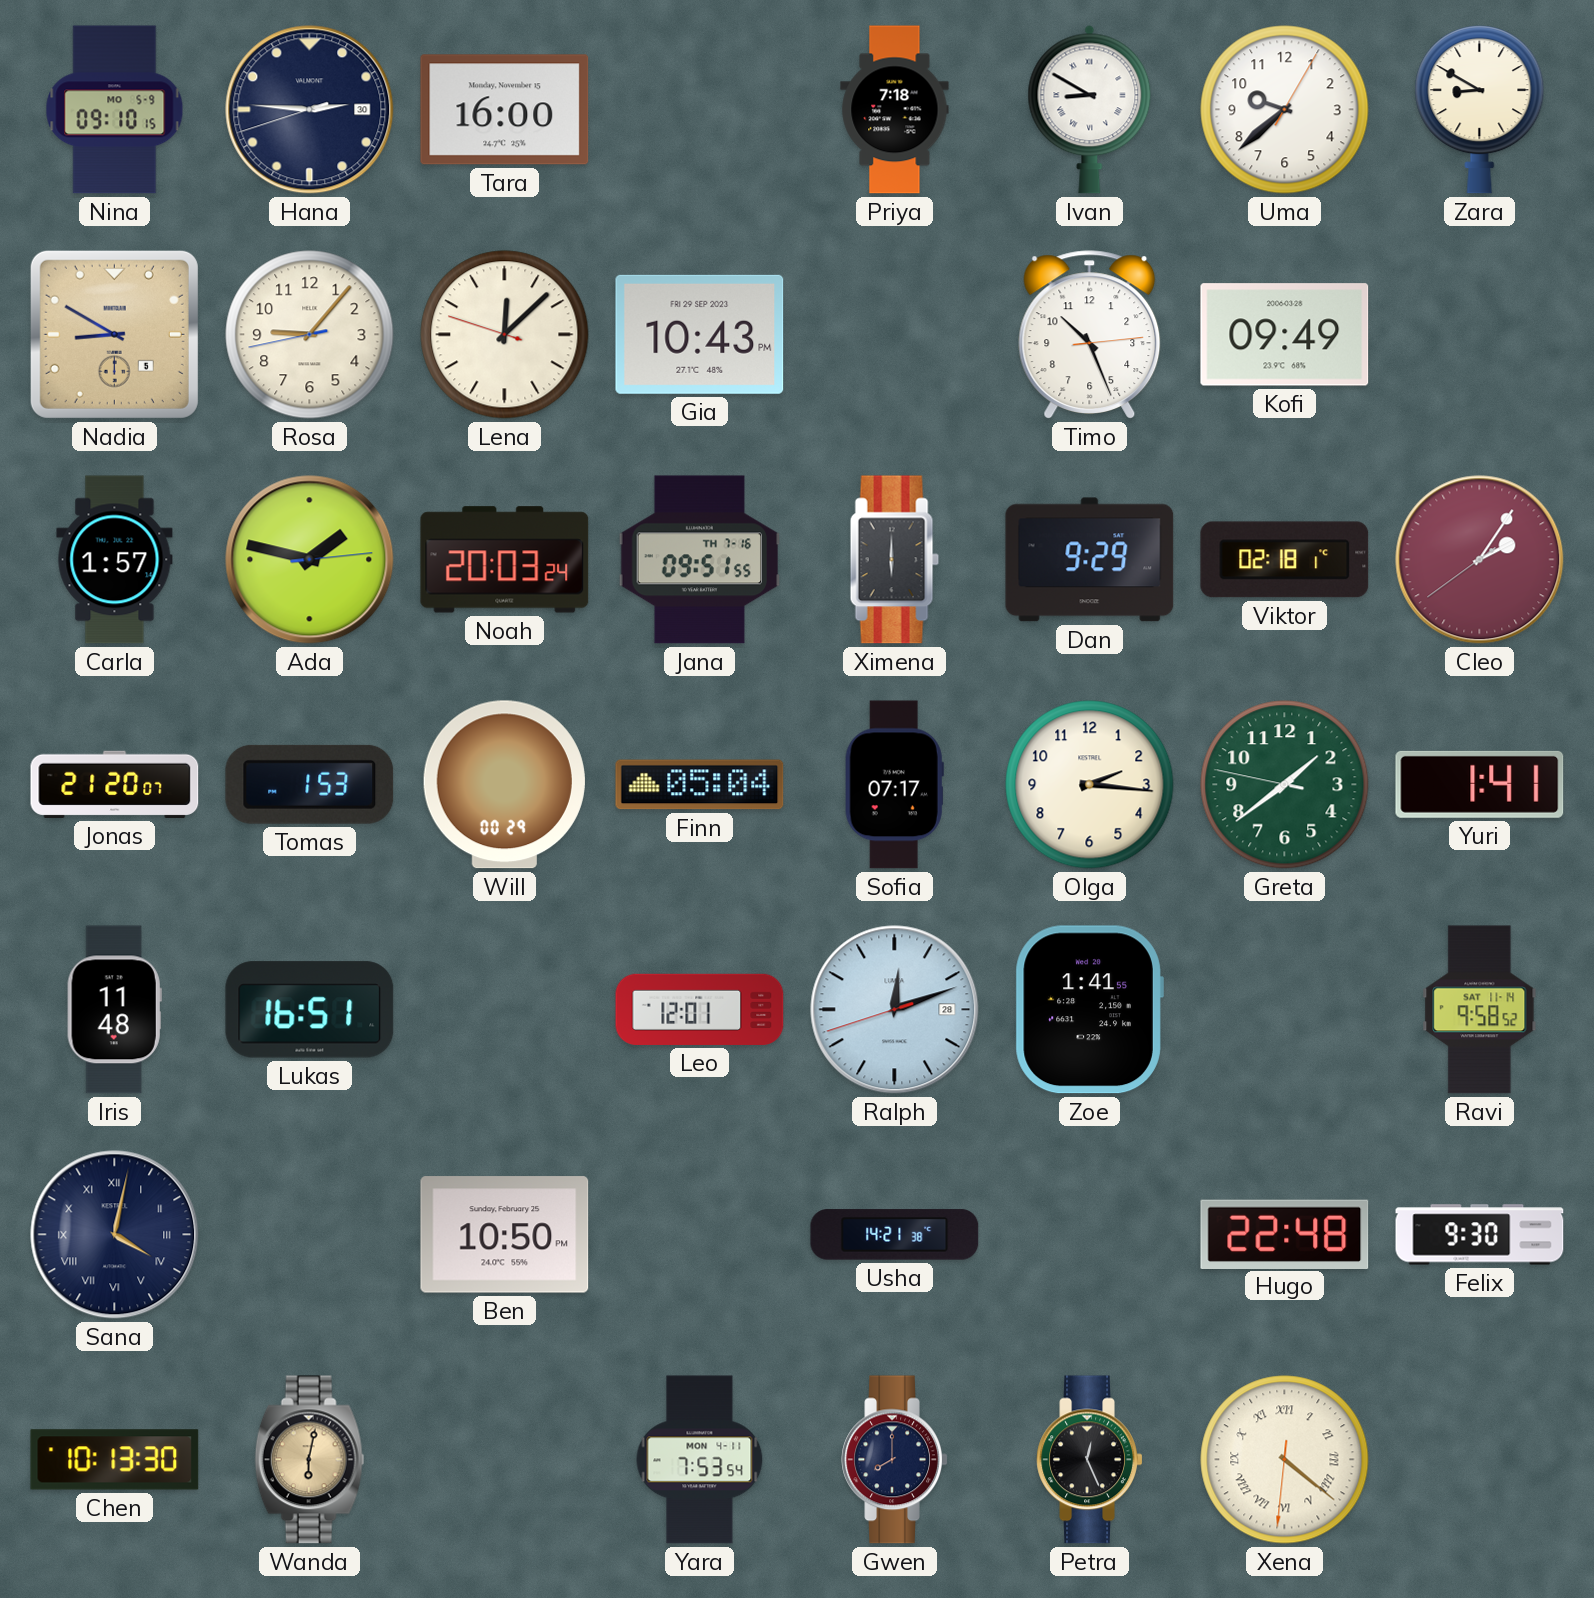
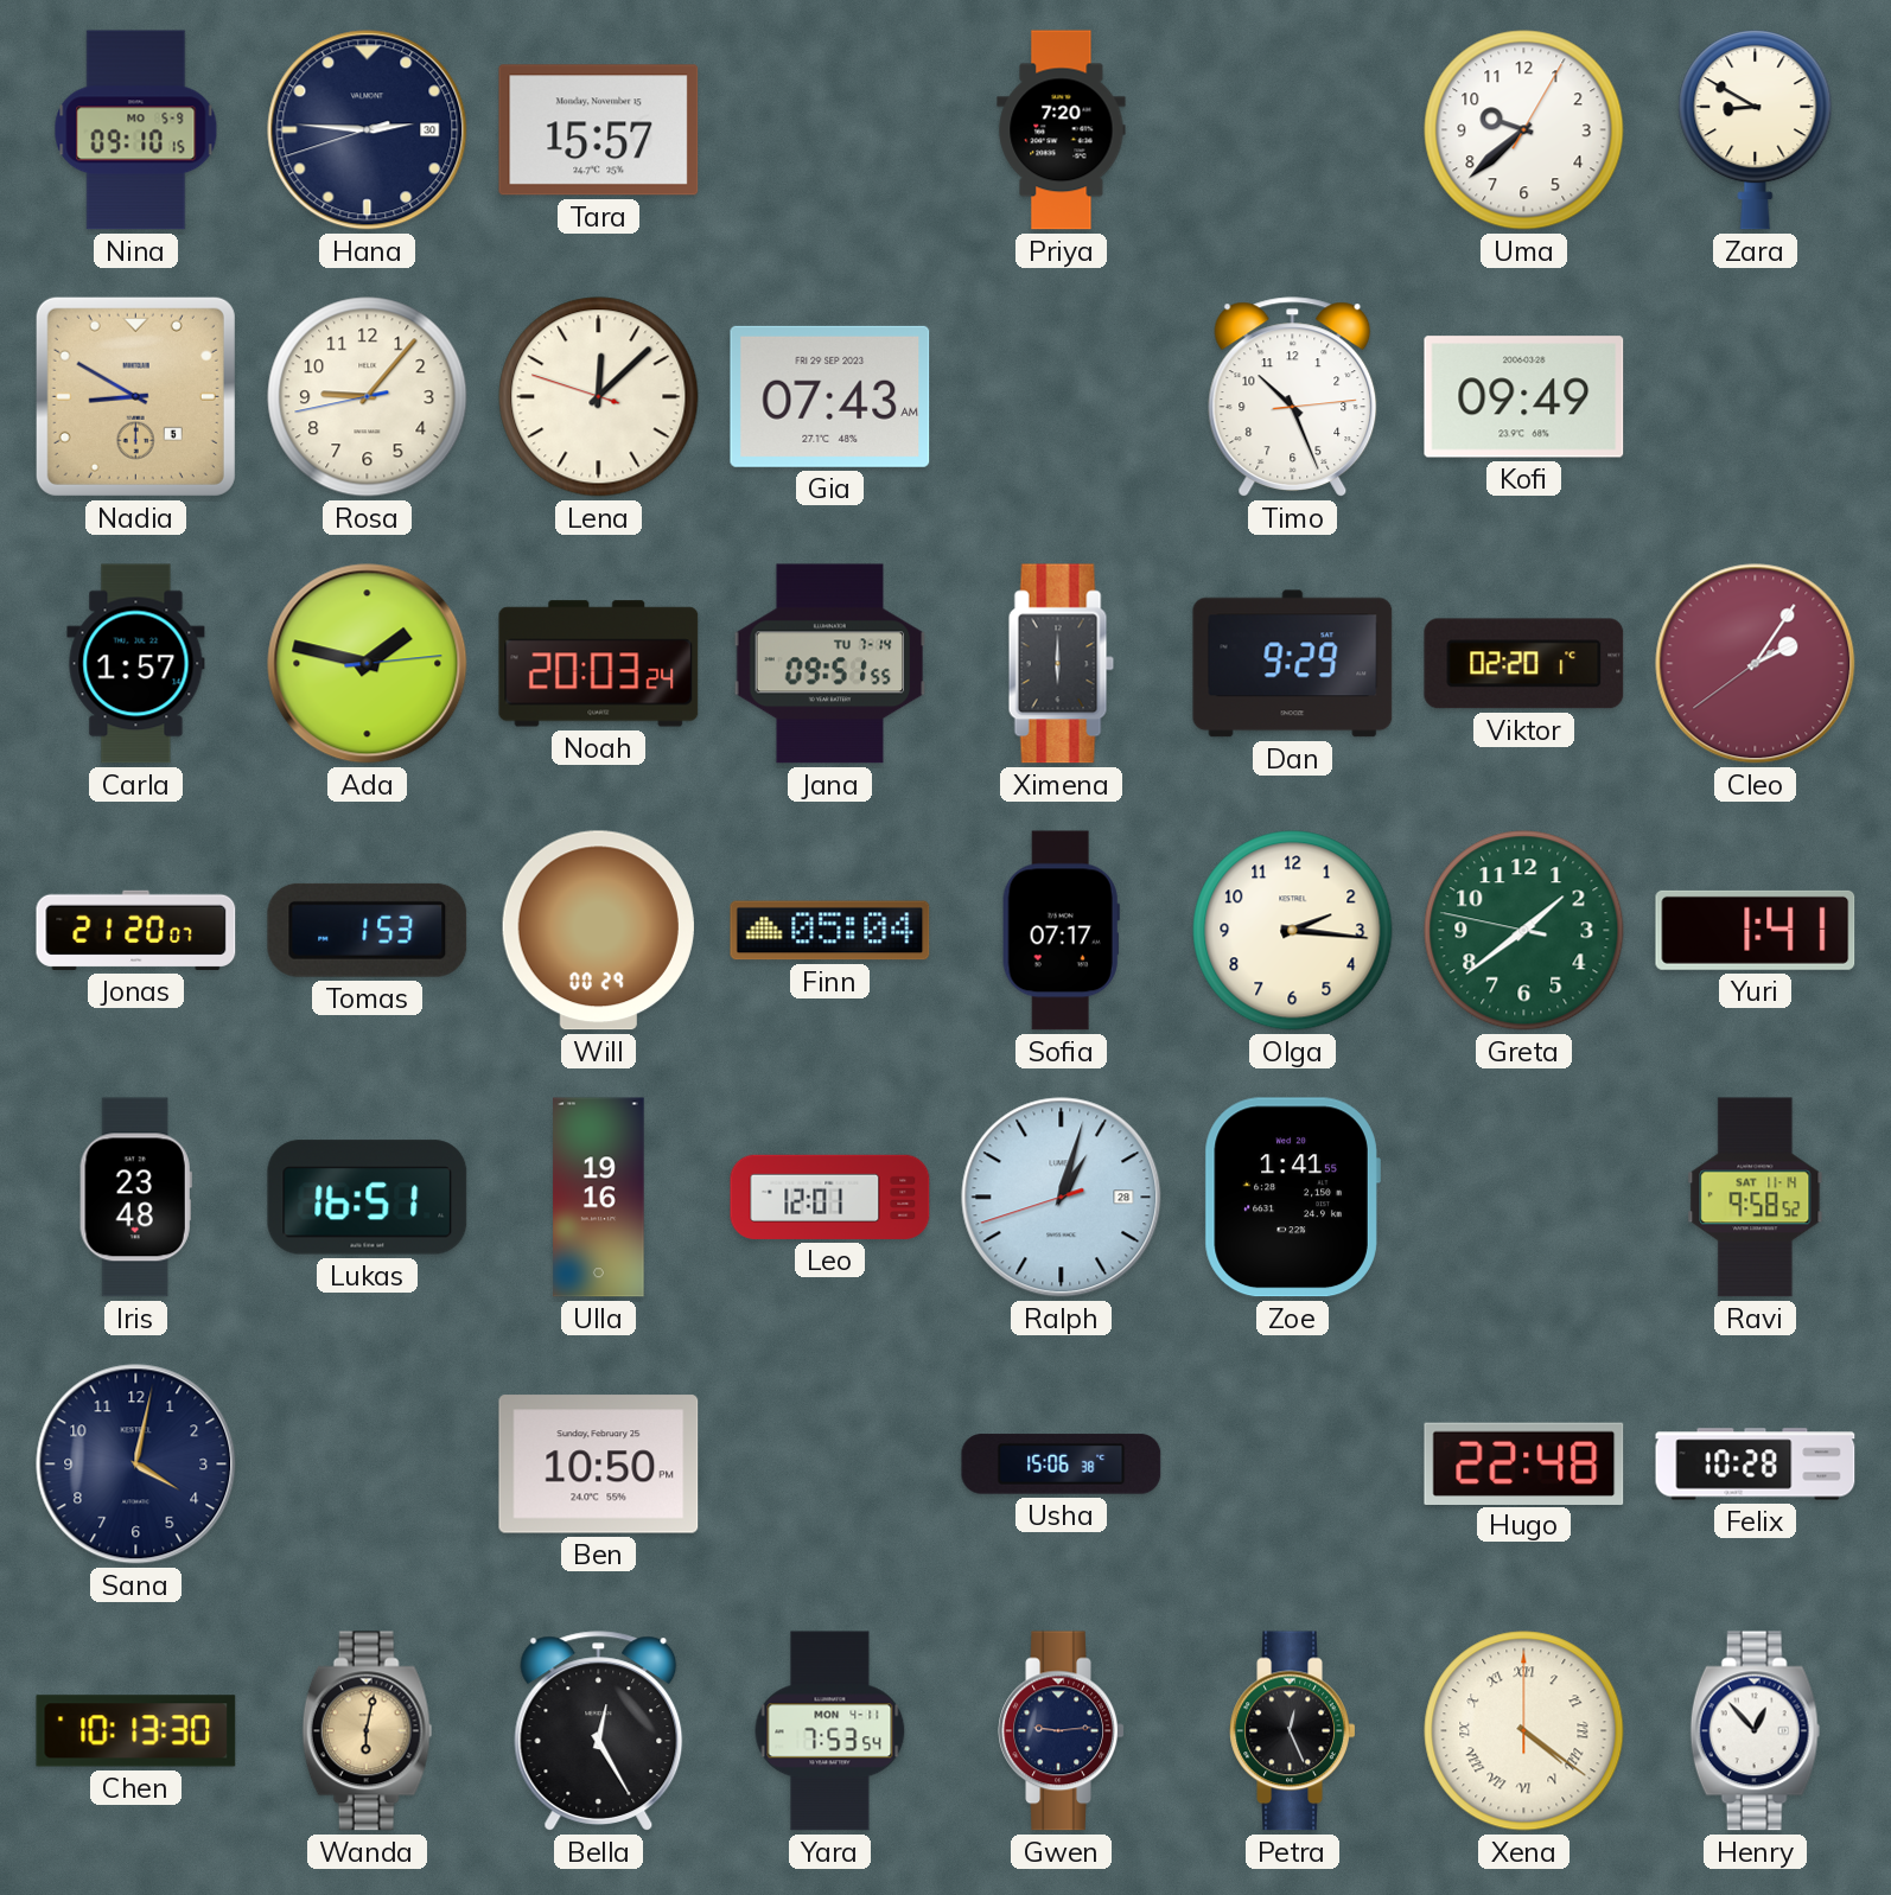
Tara: 16:00 -> 15:57
Priya: 7:18 -> 7:20
Ivan: 8:50 -> none
Gia: 10:43 -> 07:43
Jana date: TH 7-16 -> TU 7-14
Viktor: 02:18 -> 02:20
Iris: 11:48 -> 23:48
Ulla: none -> 19:16
Ralph: 12:11 -> 1:02
Sana numerals: Roman -> Arabic
Usha: 14:21 -> 15:06
Felix: 9:30 -> 10:28
Bella: none -> 12:25
Gwen: 8:00 -> 9:14
Xena: 4:21:31 -> 4:21:00
Henry: none -> 12:53
